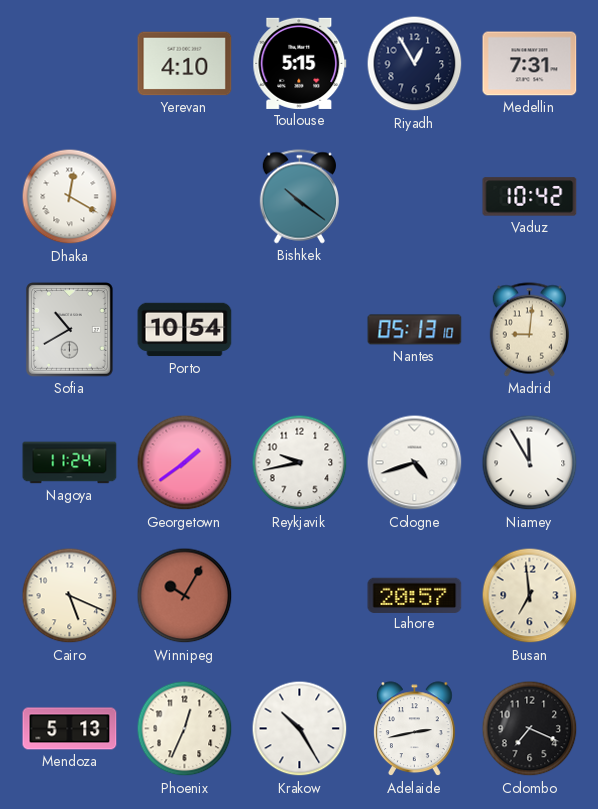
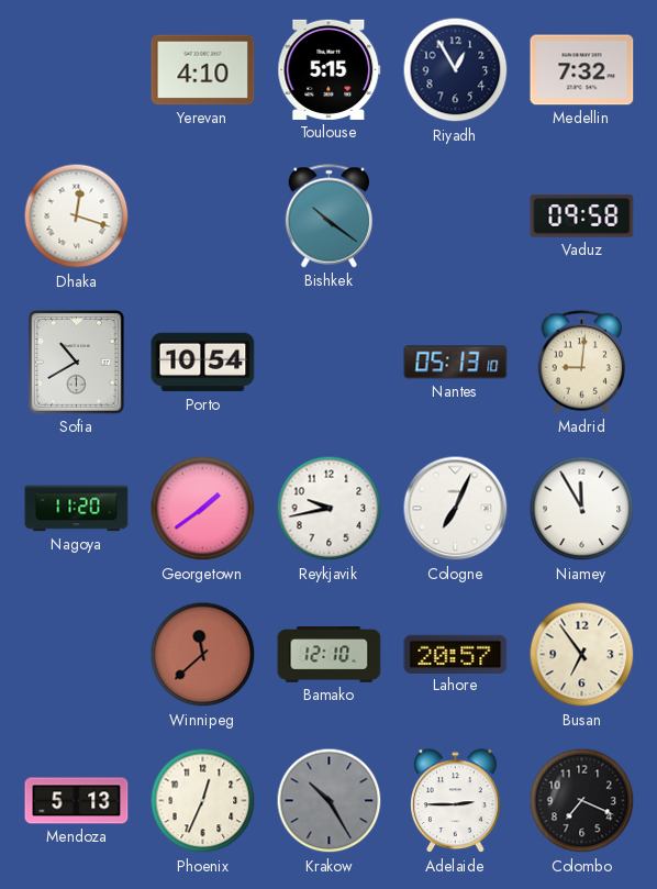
Medellin: 7:31 -> 7:32
Dhaka: 12:20 -> 12:18
Vaduz: 10:42 -> 09:58
Nagoya: 11:24 -> 11:20
Cologne: 4:42 -> 7:04
Cairo: 5:19 -> none
Winnipeg: 10:05 -> 11:38
Bamako: none -> 12:10
Busan: 6:59 -> 6:54
Krakow dial: white -> grey
Adelaide: 2:43 -> 2:45
